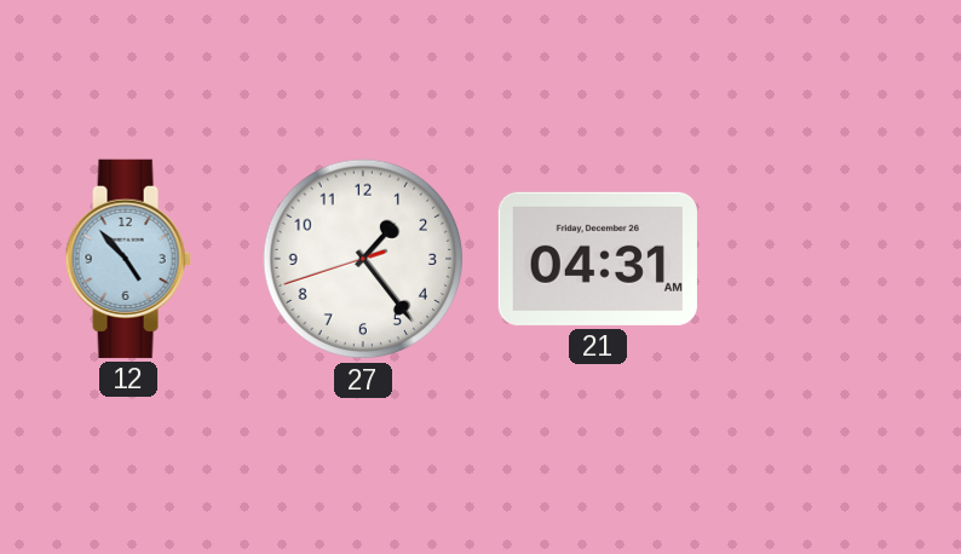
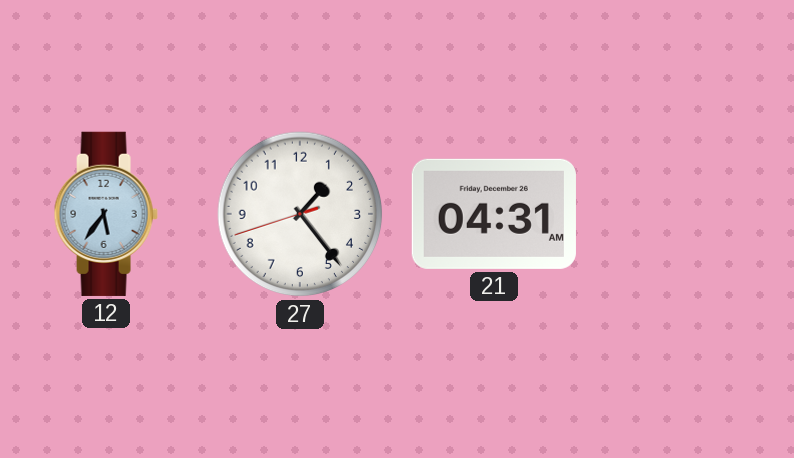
12: 4:53 -> 5:36
